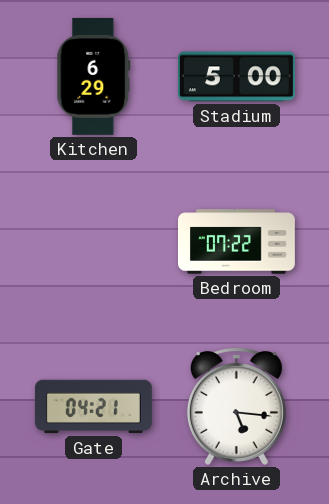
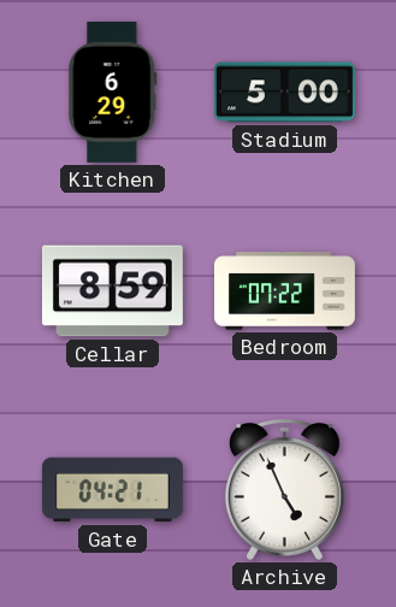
Cellar: none -> 8:59
Archive: 5:16 -> 4:56
